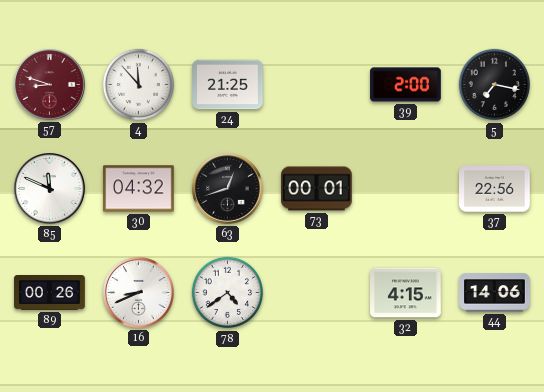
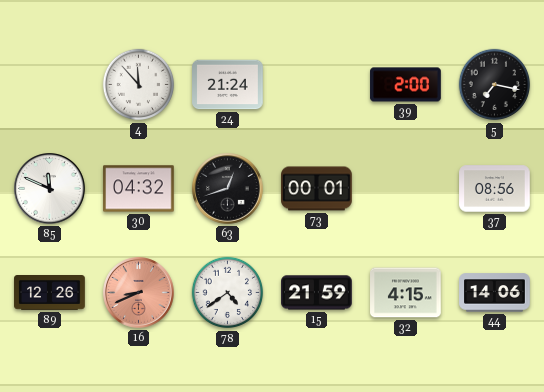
57: 8:48 -> none
24: 21:25 -> 21:24
37: 22:56 -> 08:56
89: 00:26 -> 12:26
16 dial: white -> salmon
15: none -> 21:59
